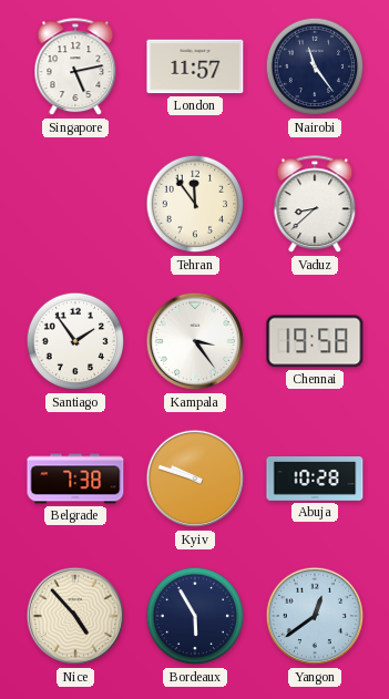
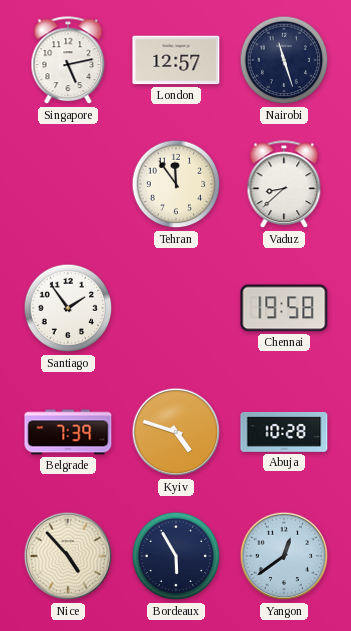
London: 11:57 -> 12:57
Nairobi: 11:24 -> 11:27
Kampala: 3:24 -> none
Belgrade: 7:38 -> 7:39
Kyiv: 9:48 -> 4:48
